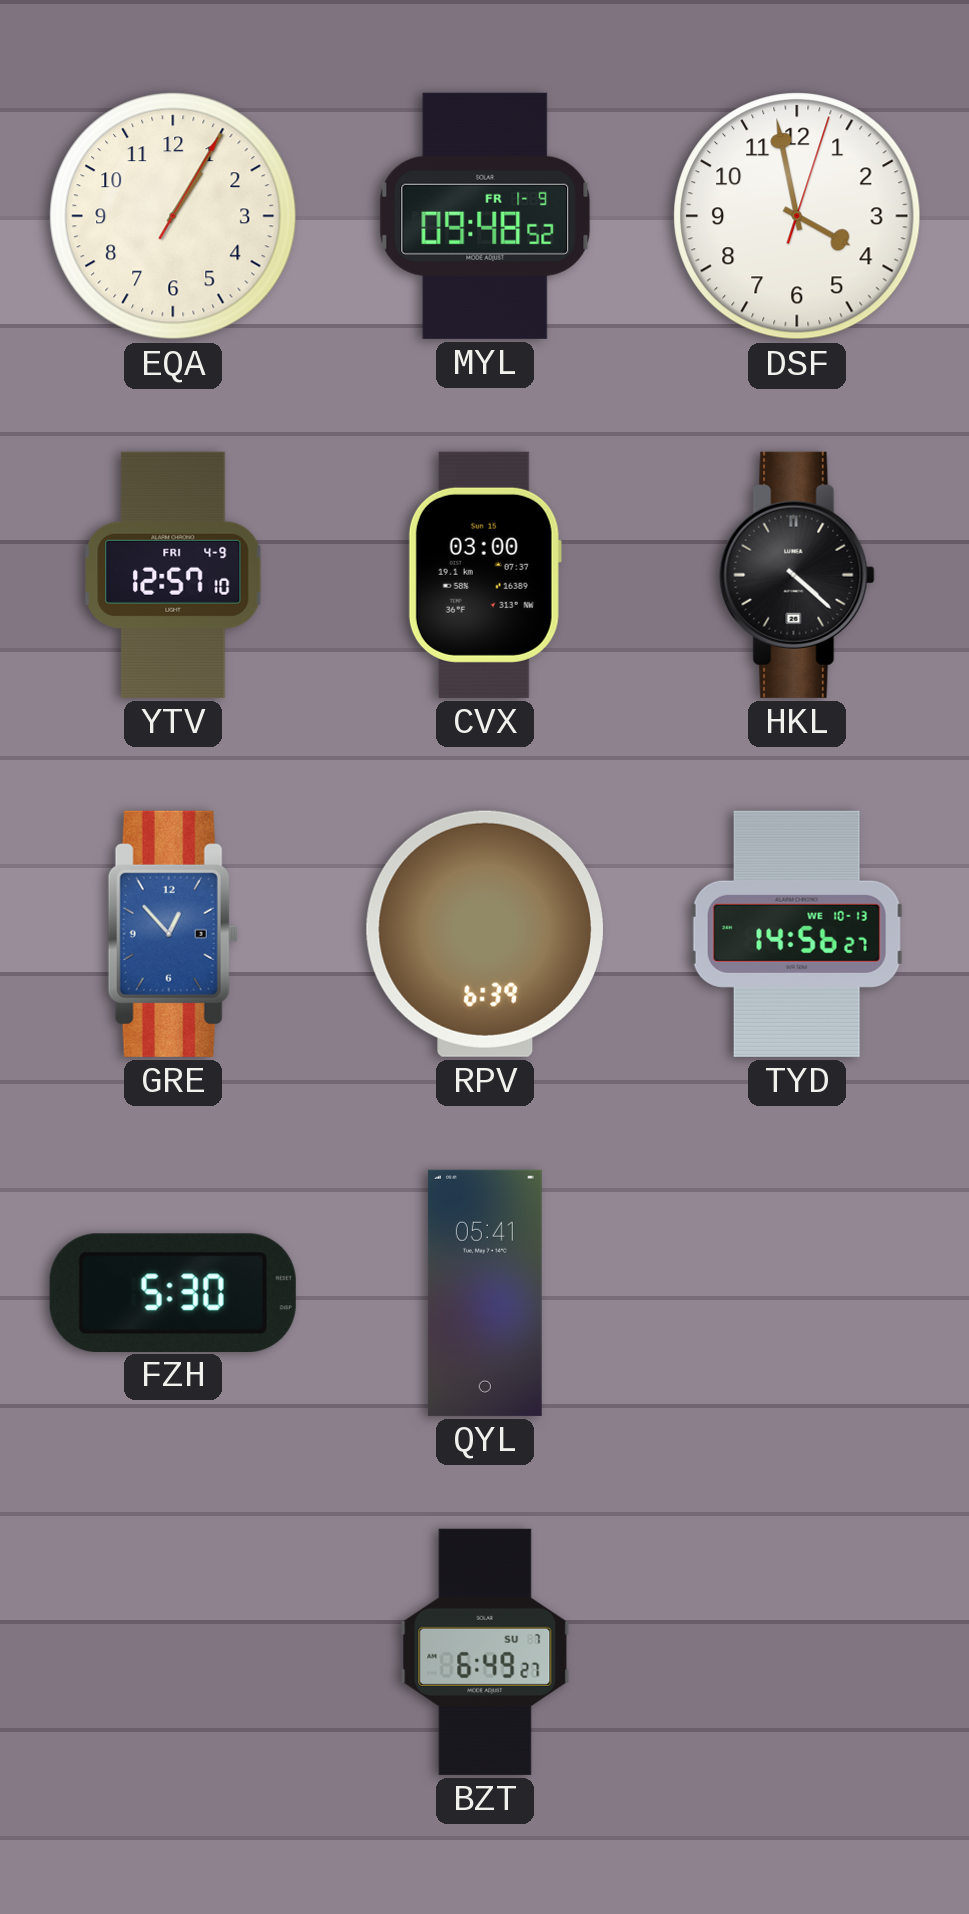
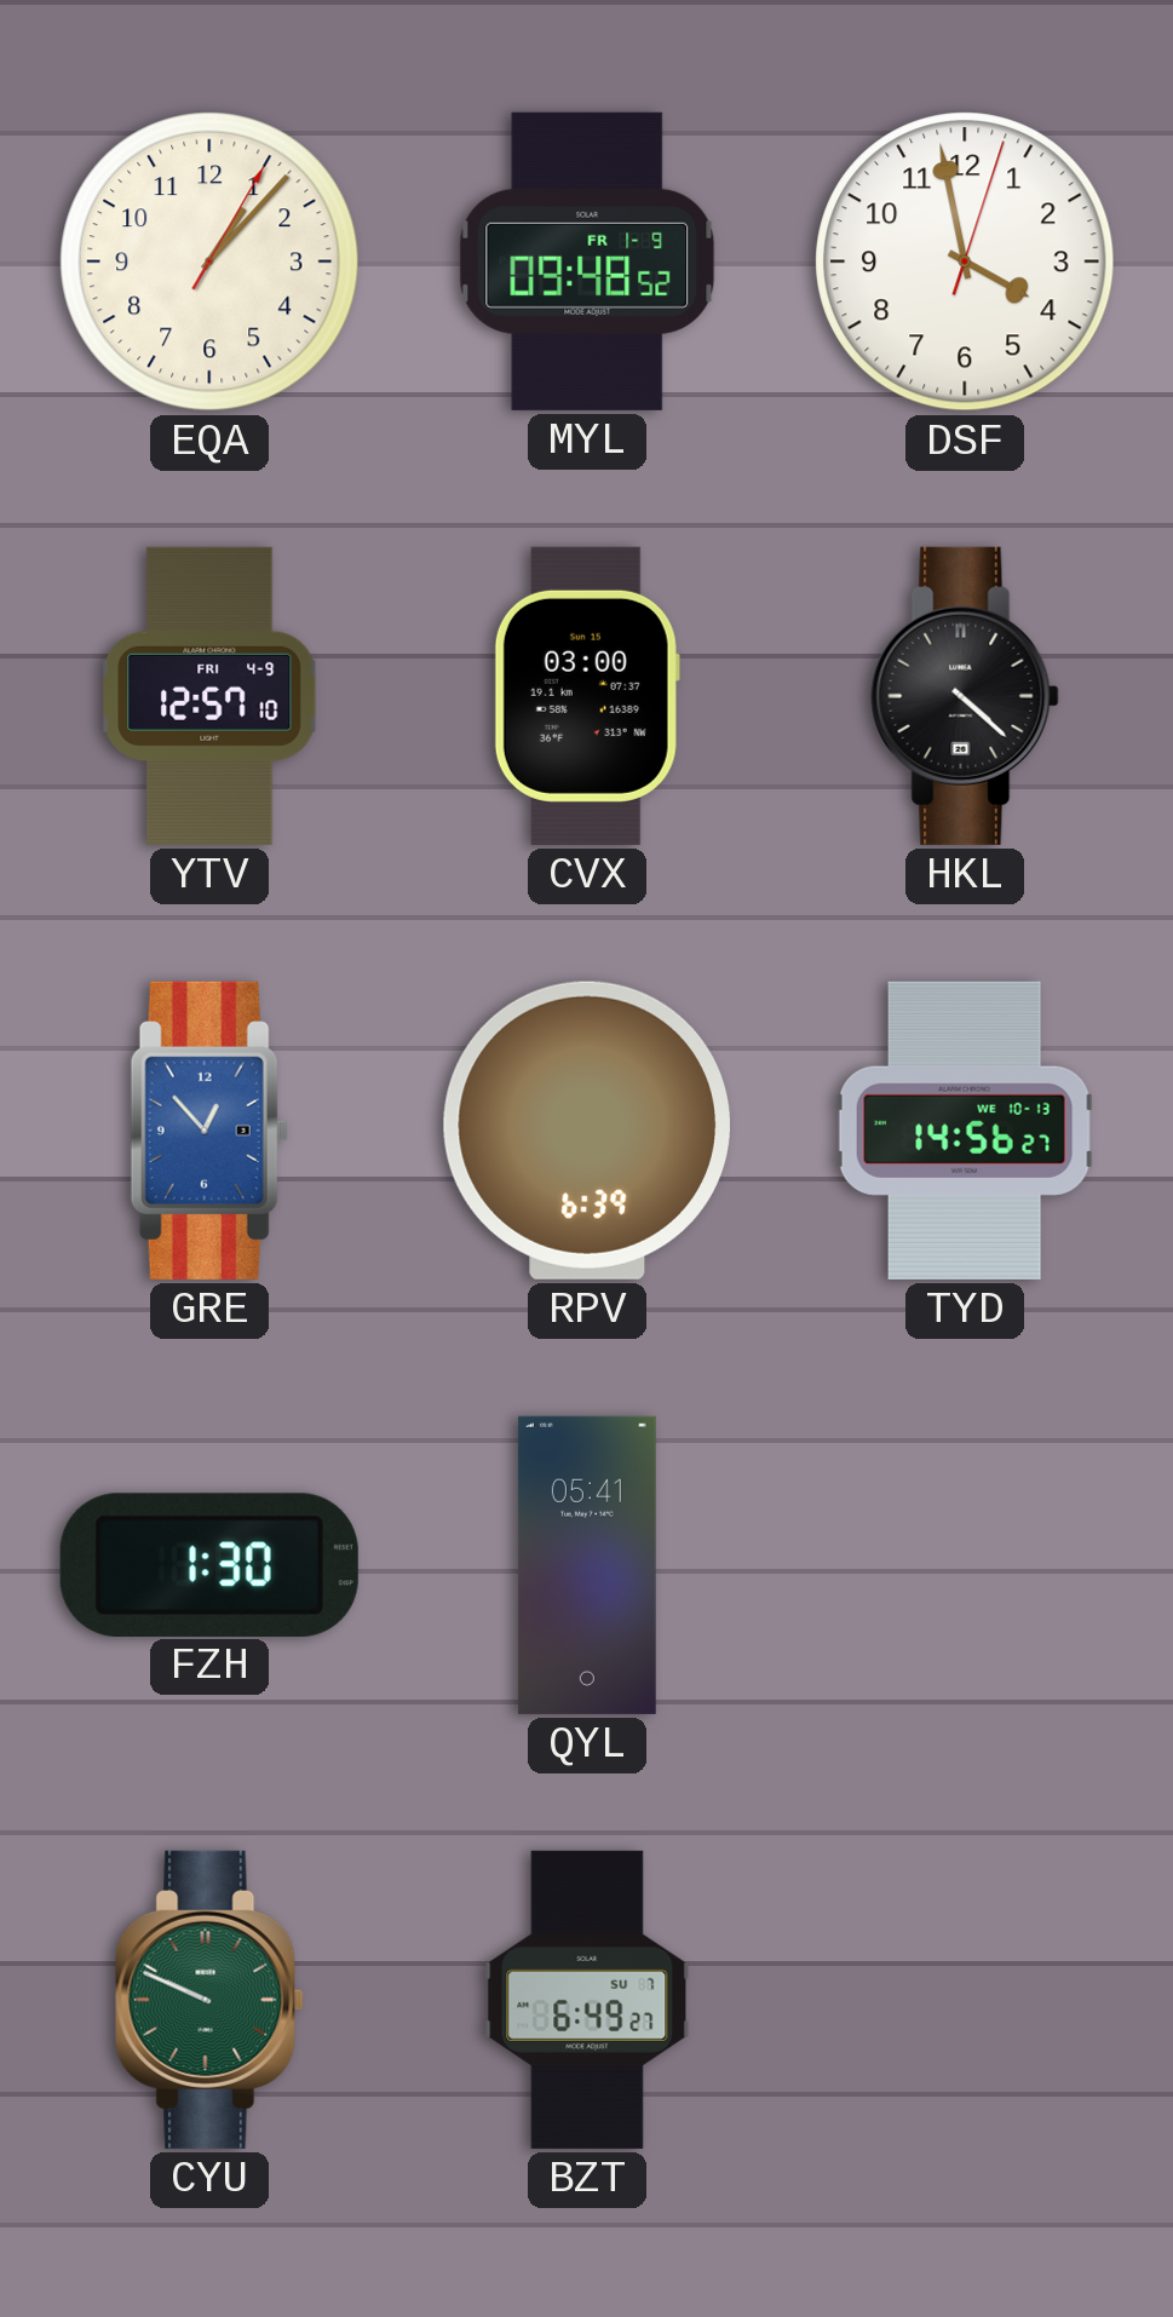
EQA: 1:05 -> 1:07
FZH: 5:30 -> 1:30
CYU: none -> 9:49
